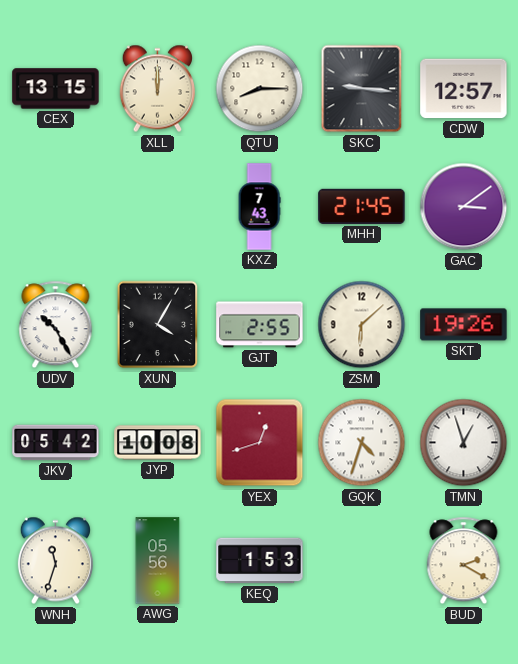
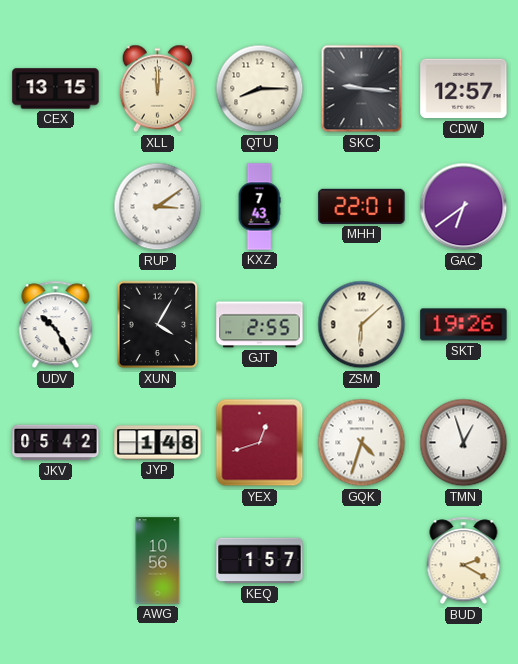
RUP: none -> 3:09
MHH: 21:45 -> 22:01
GAC: 3:09 -> 6:39
JYP: 10:08 -> 1:48
WNH: 11:33 -> none
AWG: 05:56 -> 10:56
KEQ: 1:53 -> 1:57
